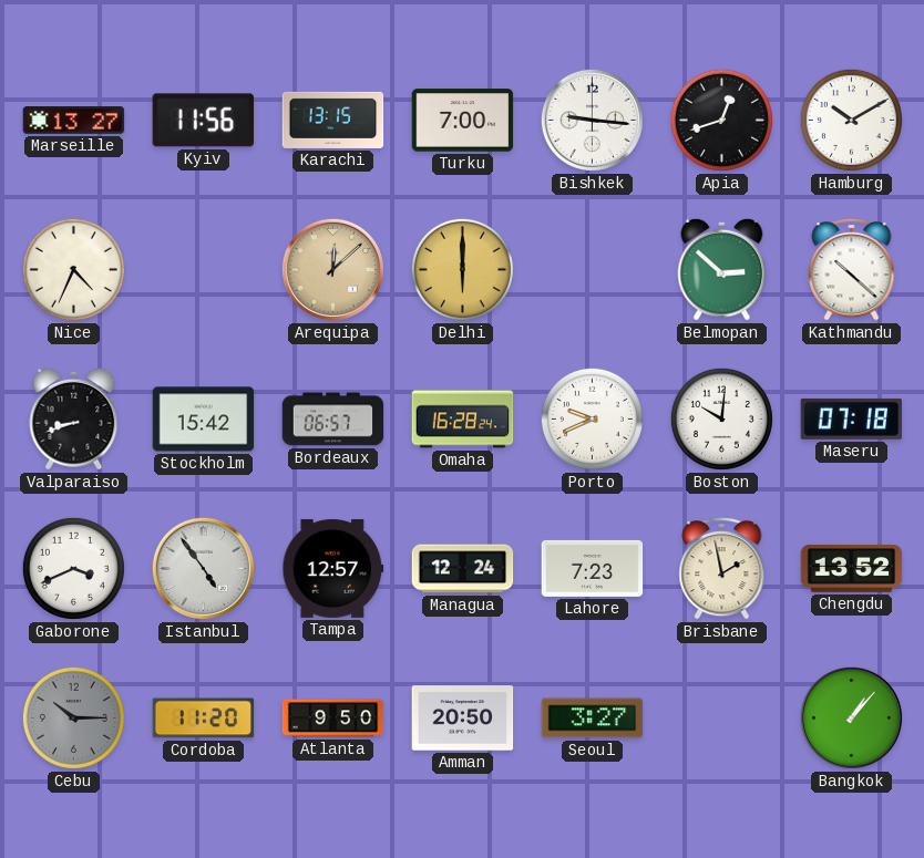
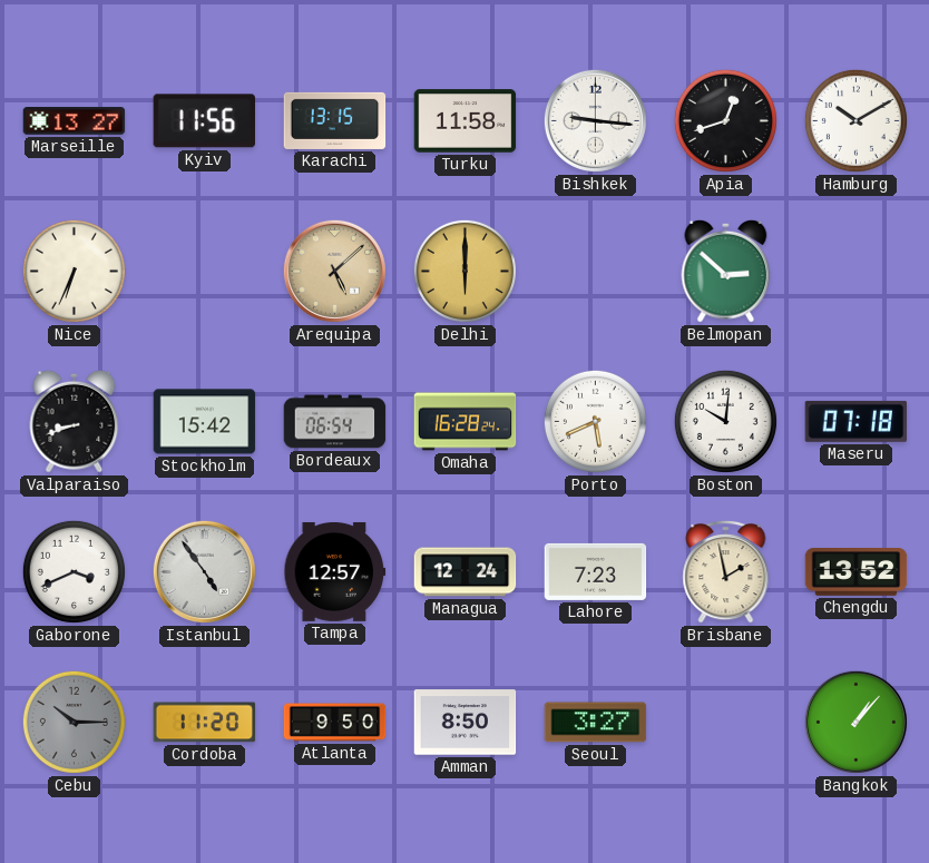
Turku: 7:00 -> 11:58
Nice: 4:34 -> 6:34
Arequipa: 12:08 -> 5:08
Kathmandu: 10:22 -> none
Bordeaux: 06:57 -> 06:54
Porto: 9:41 -> 5:41
Amman: 20:50 -> 8:50
